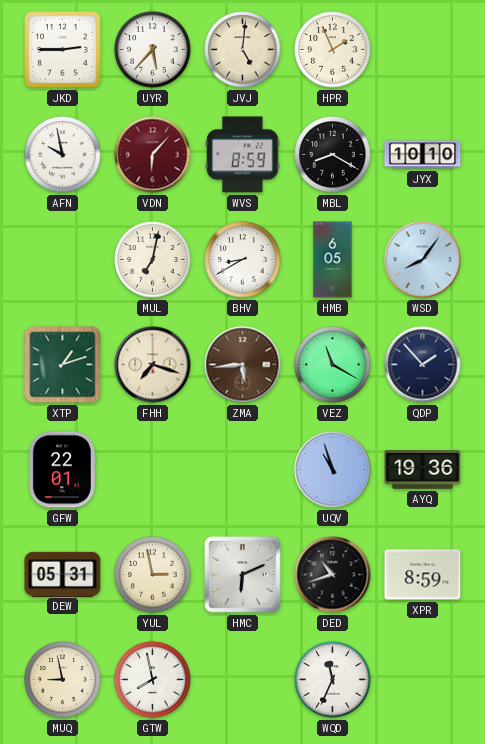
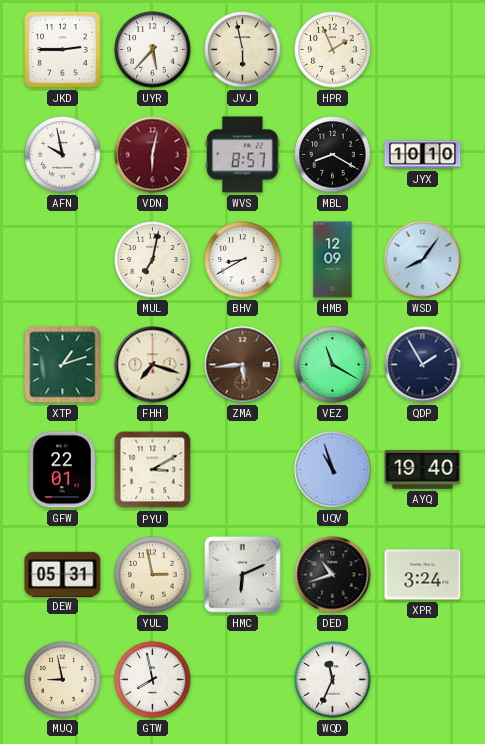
JVJ: 5:01 -> 5:58
VDN: 6:07 -> 6:02
WVS: 8:59 -> 8:57
HMB: 6:05 -> 12:09
QDP: 1:53 -> 1:55
PYU: none -> 3:10
AYQ: 19:36 -> 19:40
XPR: 8:59 -> 3:24
